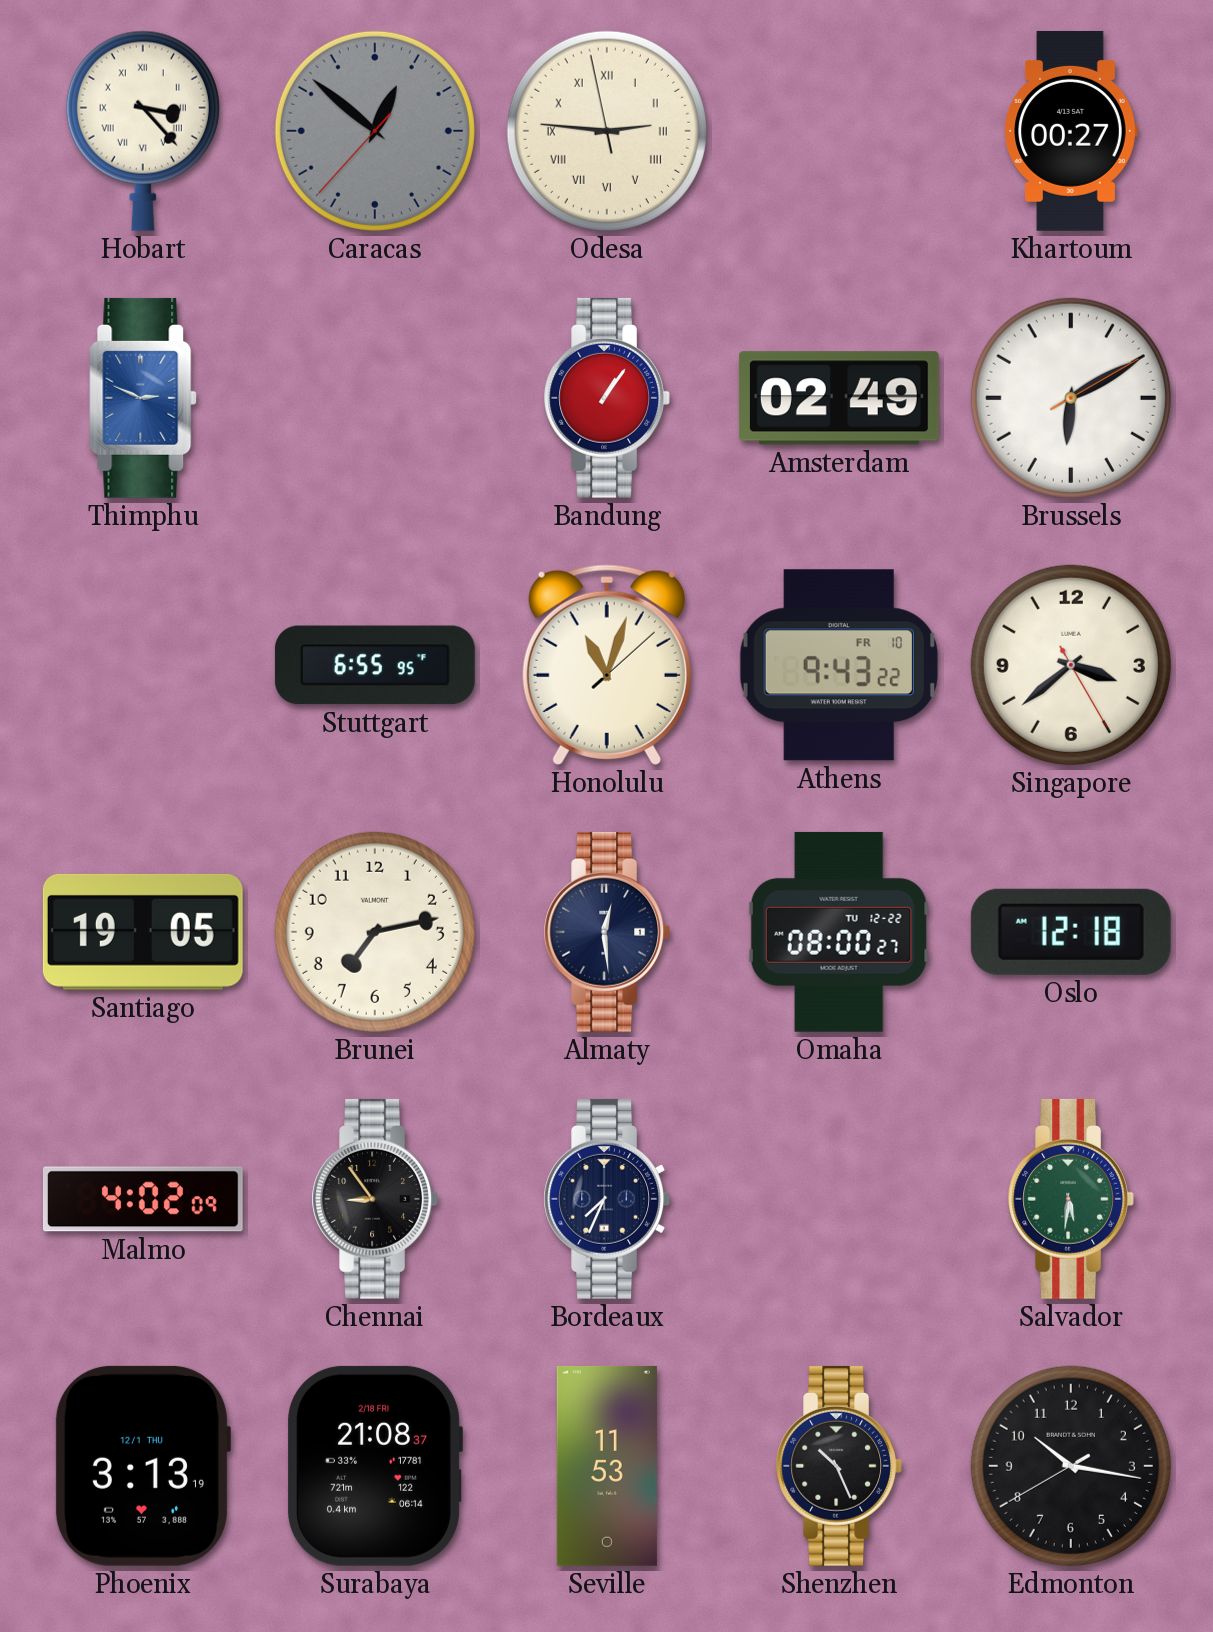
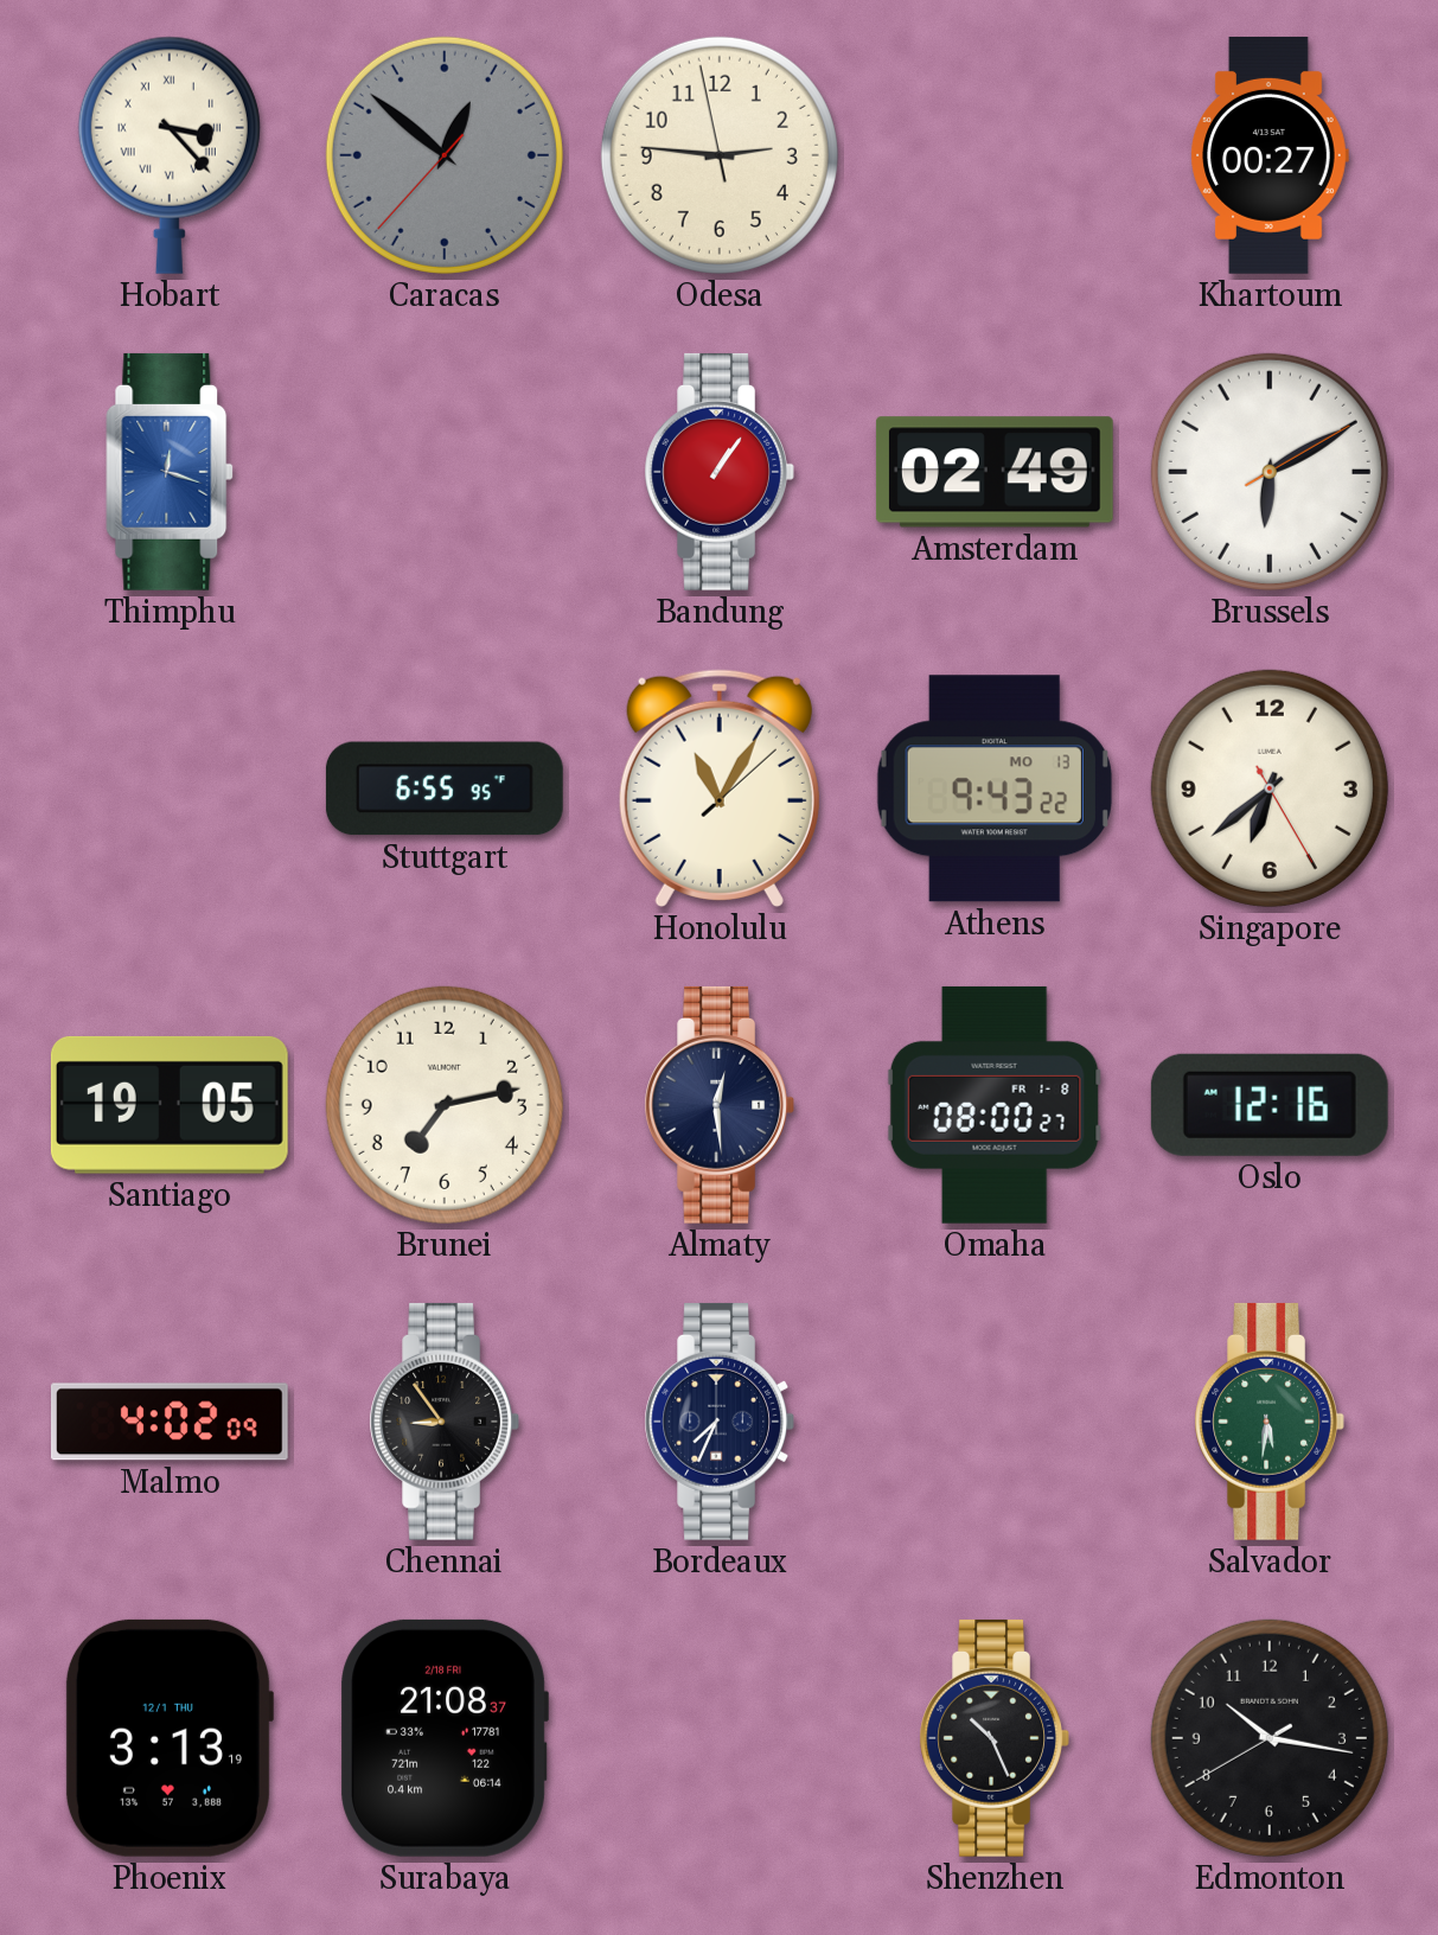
Odesa numerals: Roman -> Arabic
Thimphu: 2:49 -> 12:18
Honolulu: 11:03 -> 11:05
Athens date: FR 10 -> MO 13
Singapore: 3:38 -> 6:38
Omaha date: TU 12-22 -> FR 1-8
Oslo: 12:18 -> 12:16
Seville: 11:53 -> none
